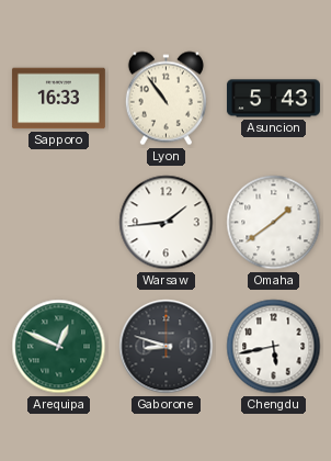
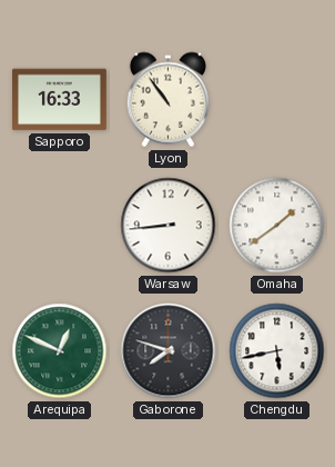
Asuncion: 5:43 -> none
Warsaw: 1:44 -> 8:44
Gaborone: 8:48 -> 7:48
